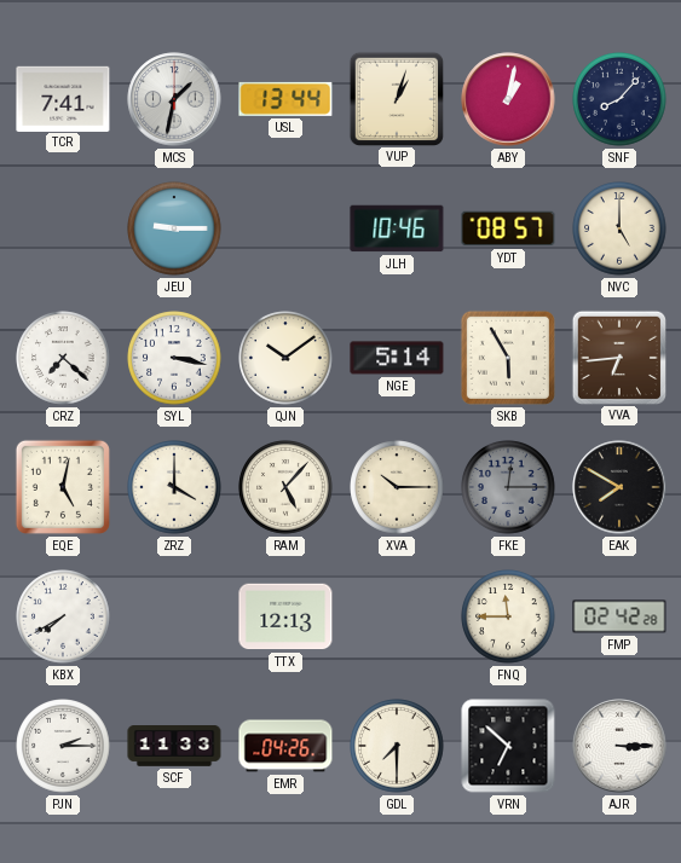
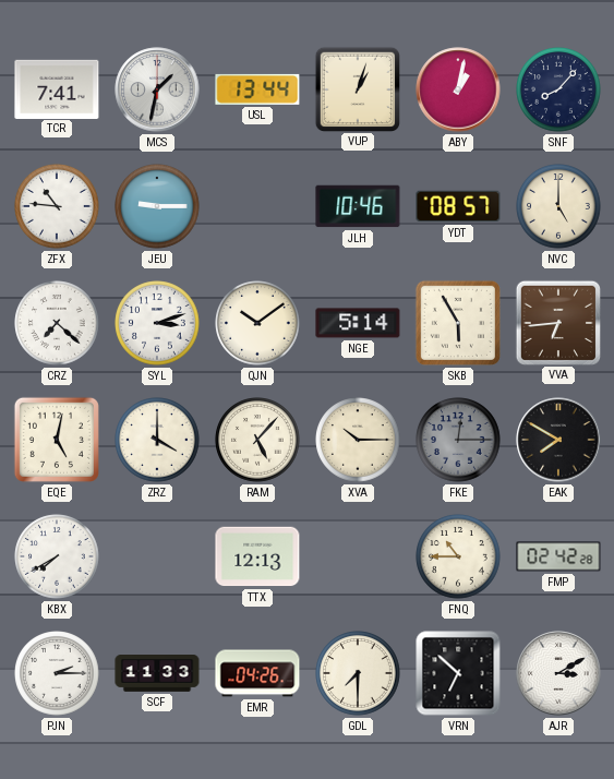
ZFX: none -> 10:46
SYL: 3:17 -> 3:12
FNQ: 11:45 -> 10:45
AJR: 3:15 -> 3:10
